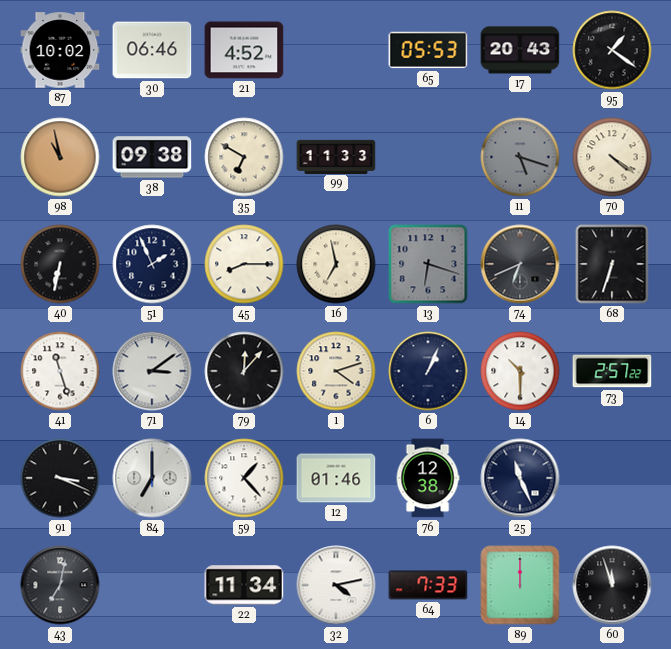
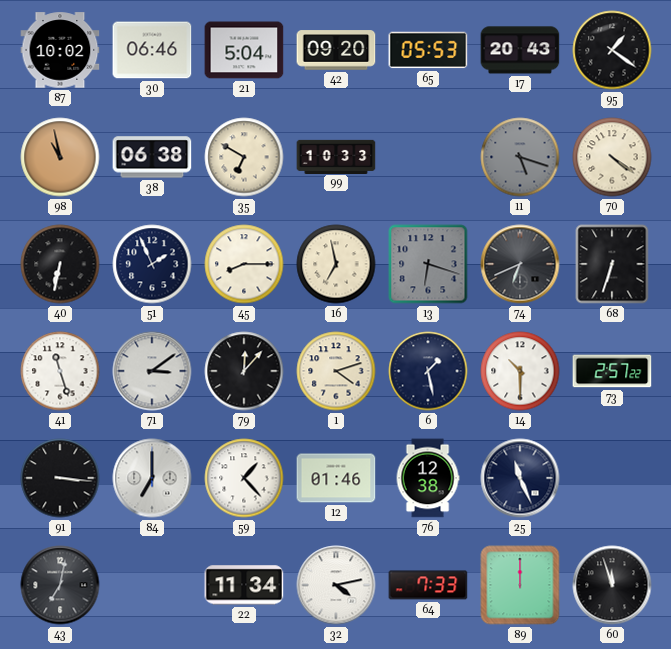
21: 4:52 -> 5:04
42: none -> 09:20
38: 09:38 -> 06:38
99: 11:33 -> 10:33
6: 1:04 -> 1:28
91: 3:19 -> 3:16
